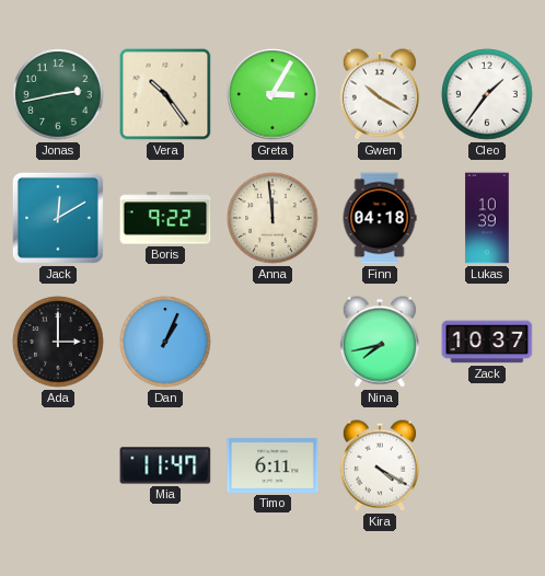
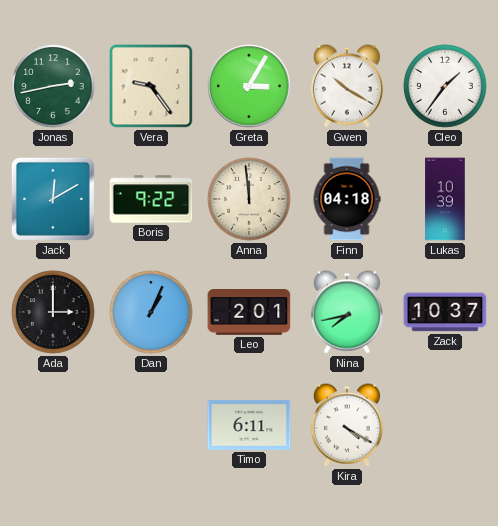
Vera: 10:24 -> 9:24
Leo: none -> 2:01
Mia: 11:47 -> none
